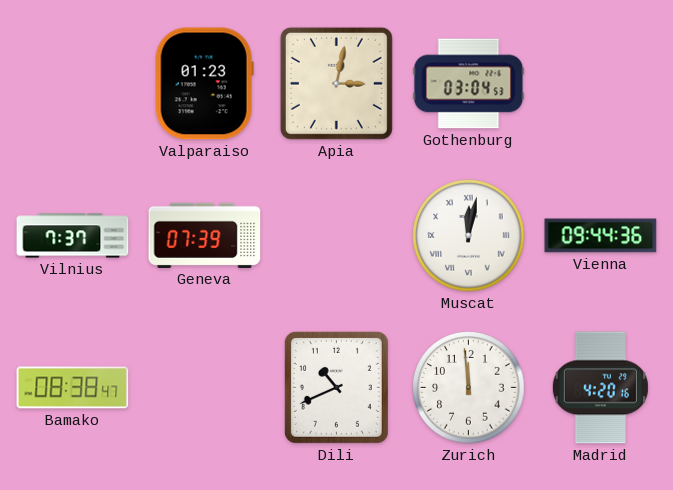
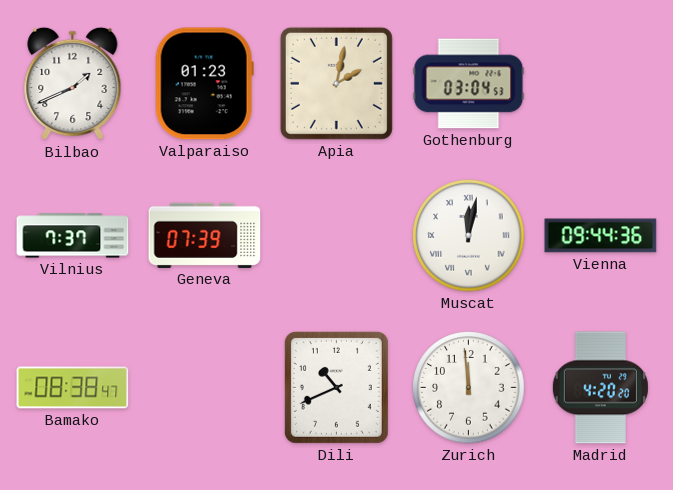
Bilbao: none -> 1:41
Apia: 3:02 -> 2:02
Madrid: 4:20:16 -> 4:20:20
